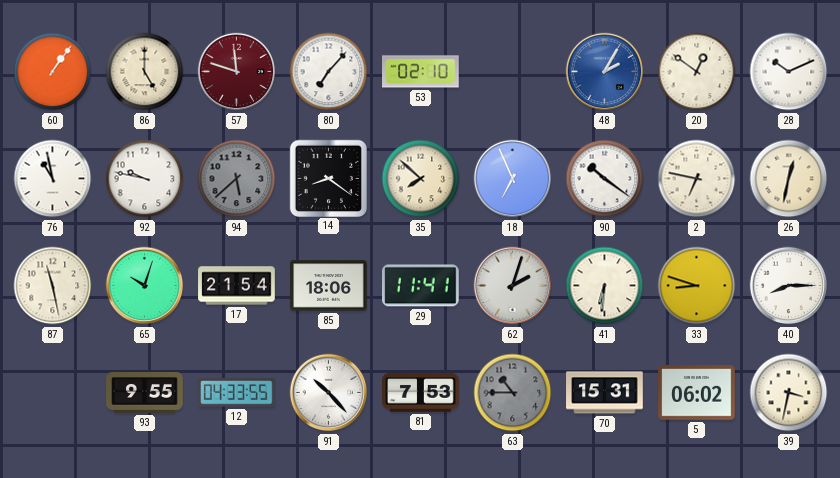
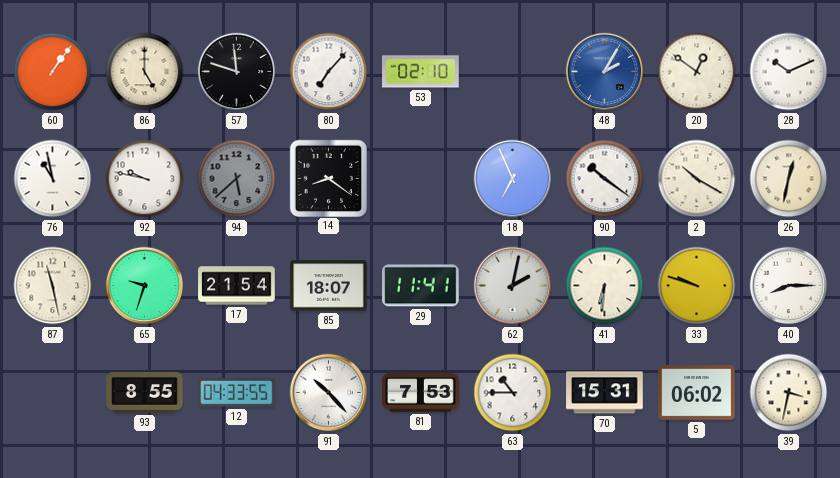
57 dial: burgundy -> black
35: 7:52 -> none
2: 6:47 -> 10:20
65: 10:03 -> 9:33
85: 18:06 -> 18:07
62: 2:03 -> 2:02
33: 8:48 -> 9:48
93: 9:55 -> 8:55
63 dial: grey -> white
